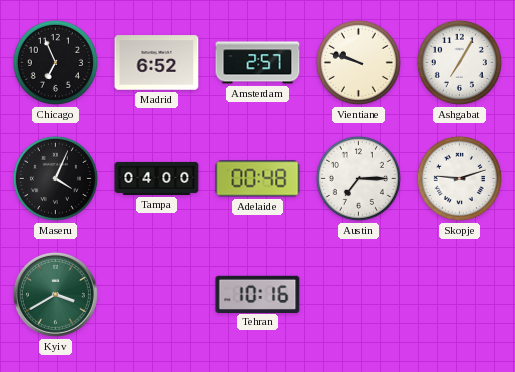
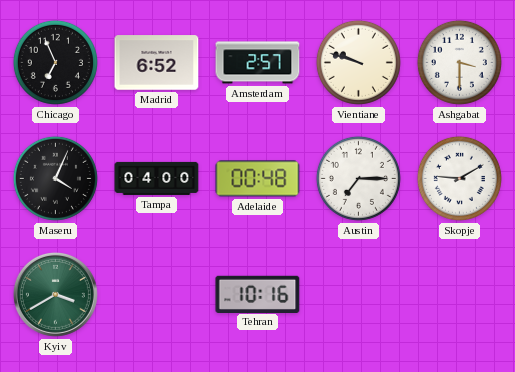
Ashgabat: 7:05 -> 3:30
Skopje: 9:12 -> 9:10
